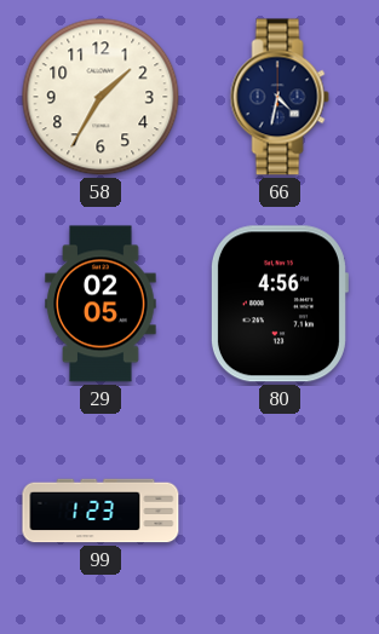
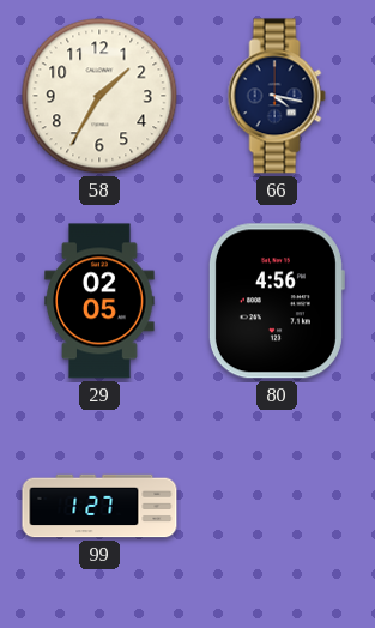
66: 4:32 -> 4:17
99: 1:23 -> 1:27
